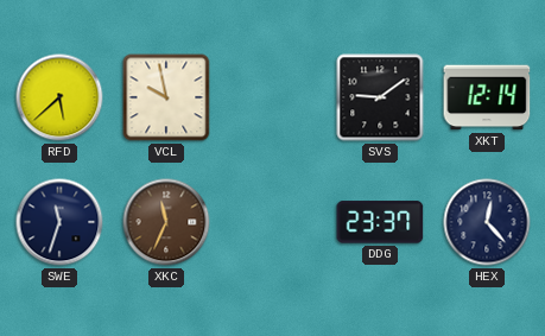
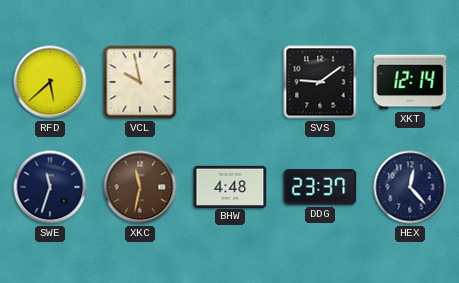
XKC: 11:34 -> 11:32
BHW: none -> 4:48
